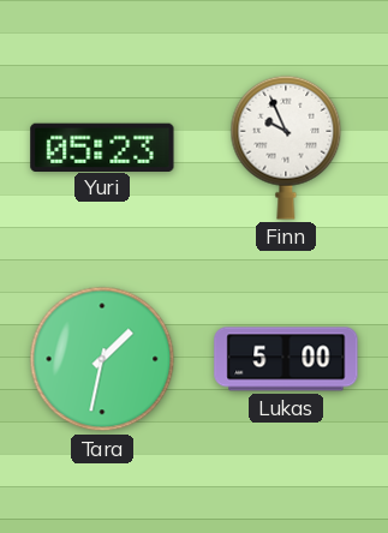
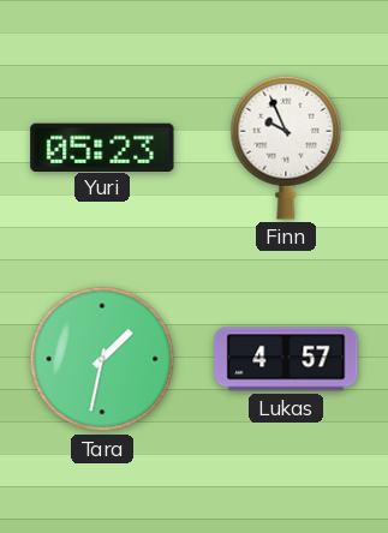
Lukas: 5:00 -> 4:57
